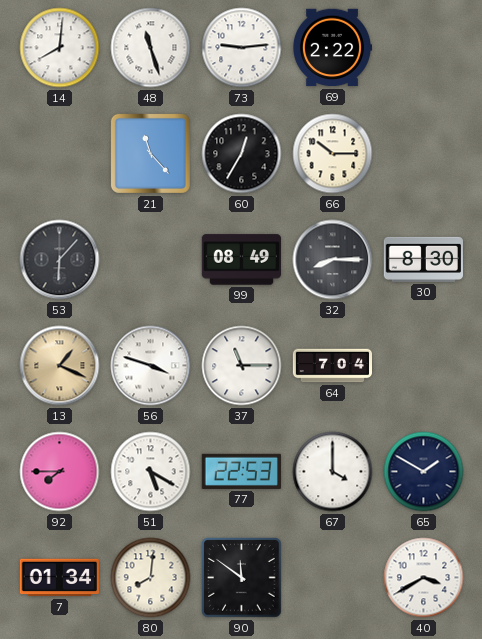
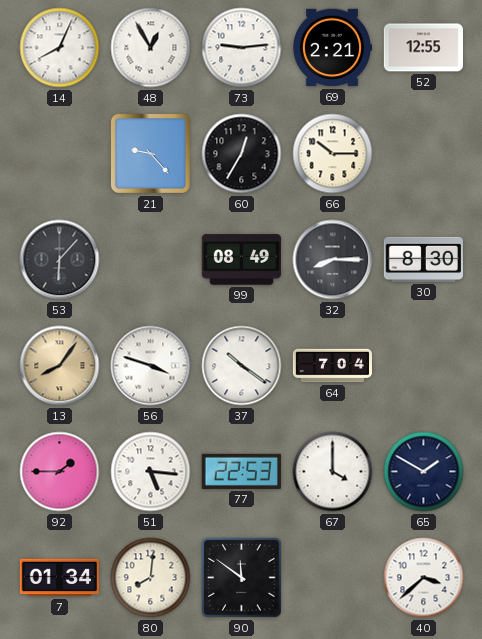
14: 8:01 -> 8:04
48: 11:27 -> 12:55
69: 2:22 -> 2:21
52: none -> 12:55
21: 11:23 -> 9:23
13: 1:19 -> 8:06
37: 11:15 -> 10:21
92: 7:45 -> 1:45
51: 5:20 -> 5:16
40: 3:40 -> 3:38
